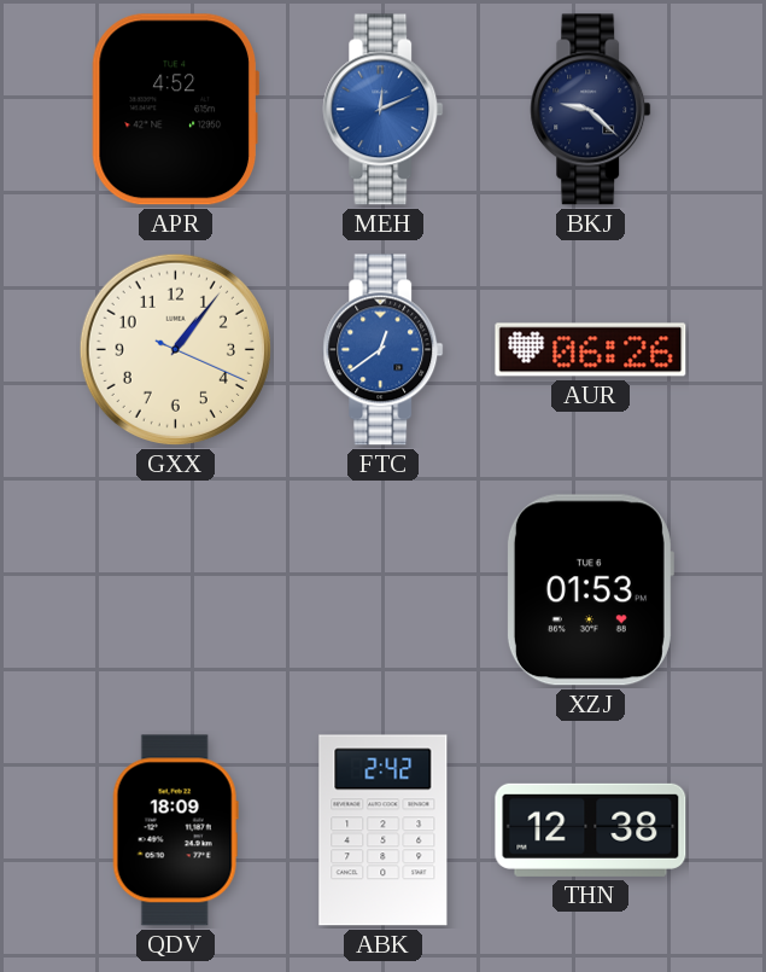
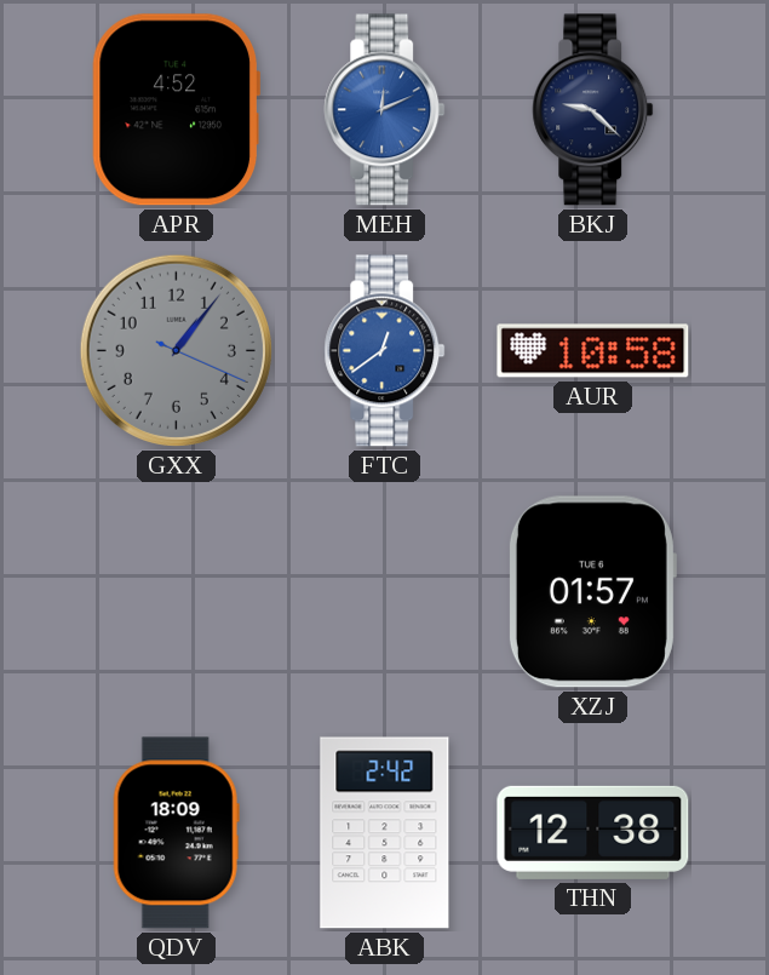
GXX dial: cream -> grey
AUR: 06:26 -> 10:58
XZJ: 01:53 -> 01:57
